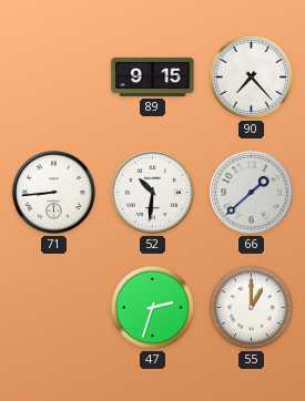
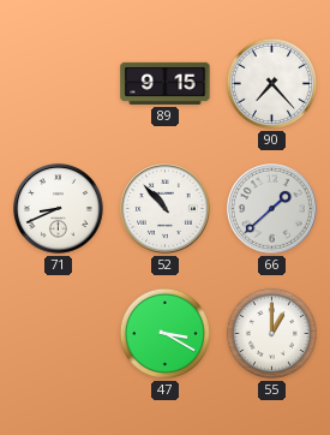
71: 8:44 -> 8:41
52: 10:31 -> 10:53
47: 2:33 -> 3:20
